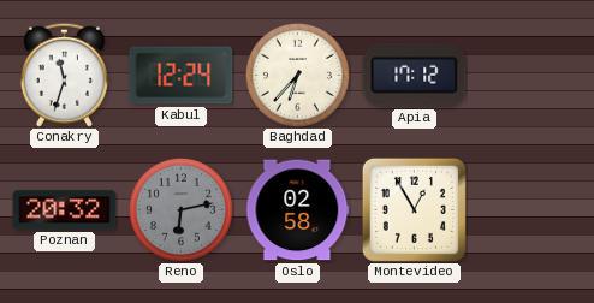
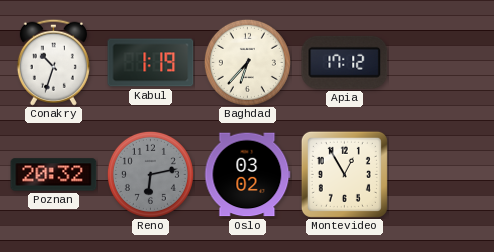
Conakry: 11:33 -> 10:33
Kabul: 12:24 -> 1:19
Oslo: 02:58 -> 03:02
